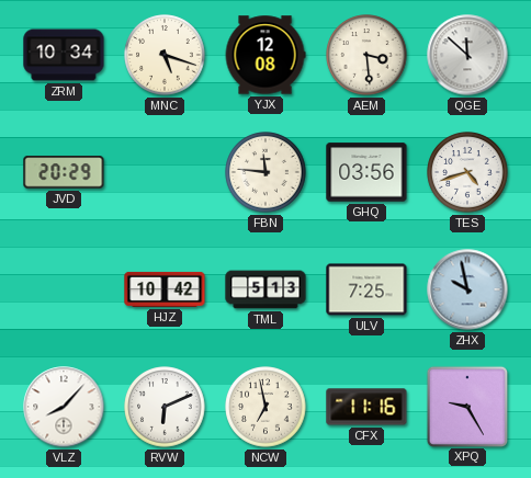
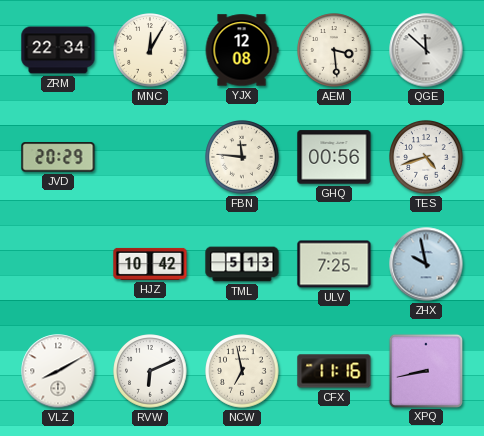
ZRM: 10:34 -> 22:34
MNC: 5:18 -> 12:05
GHQ: 03:56 -> 00:56
VLZ: 8:07 -> 8:10
XPQ: 9:25 -> 8:43
